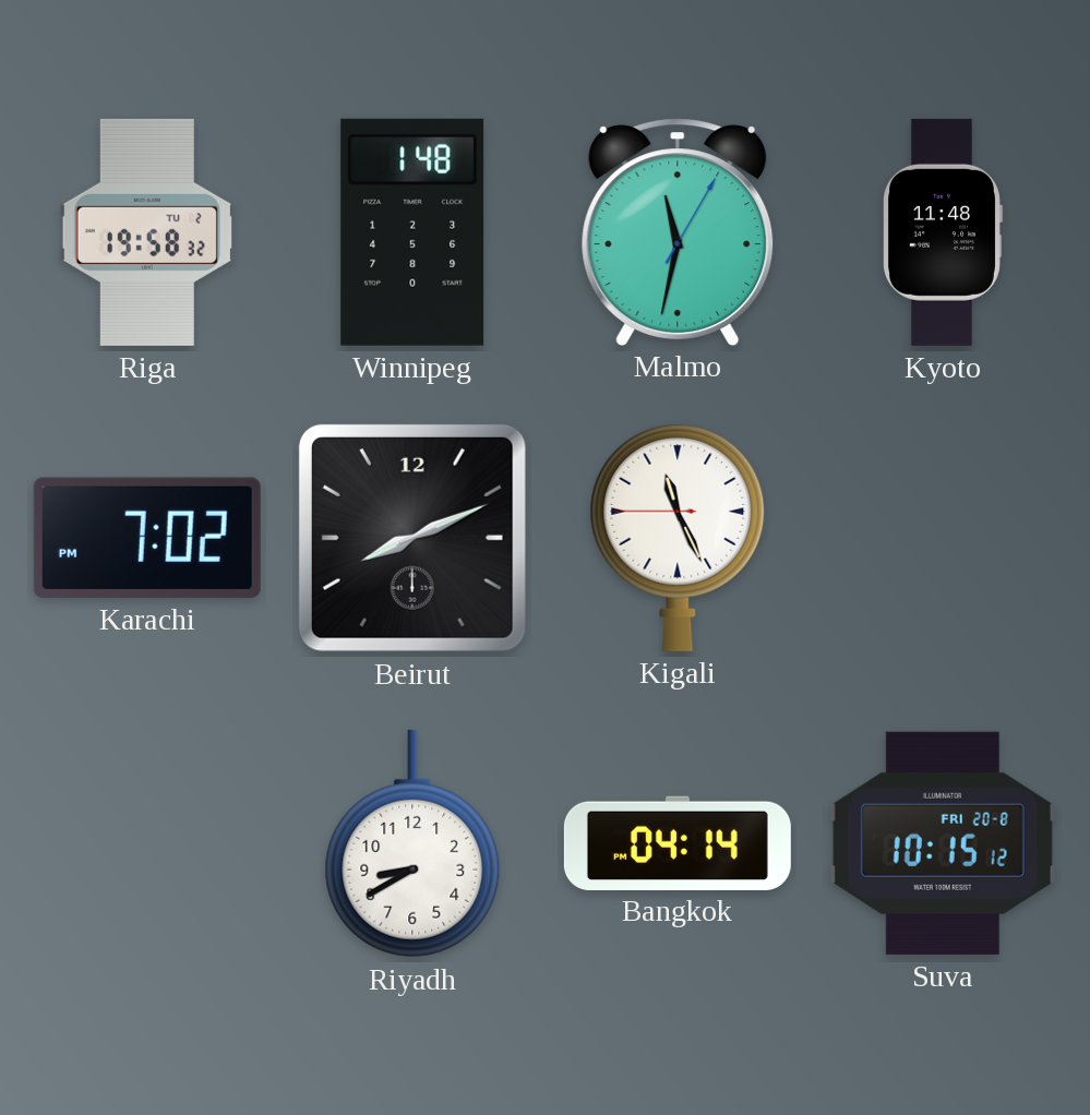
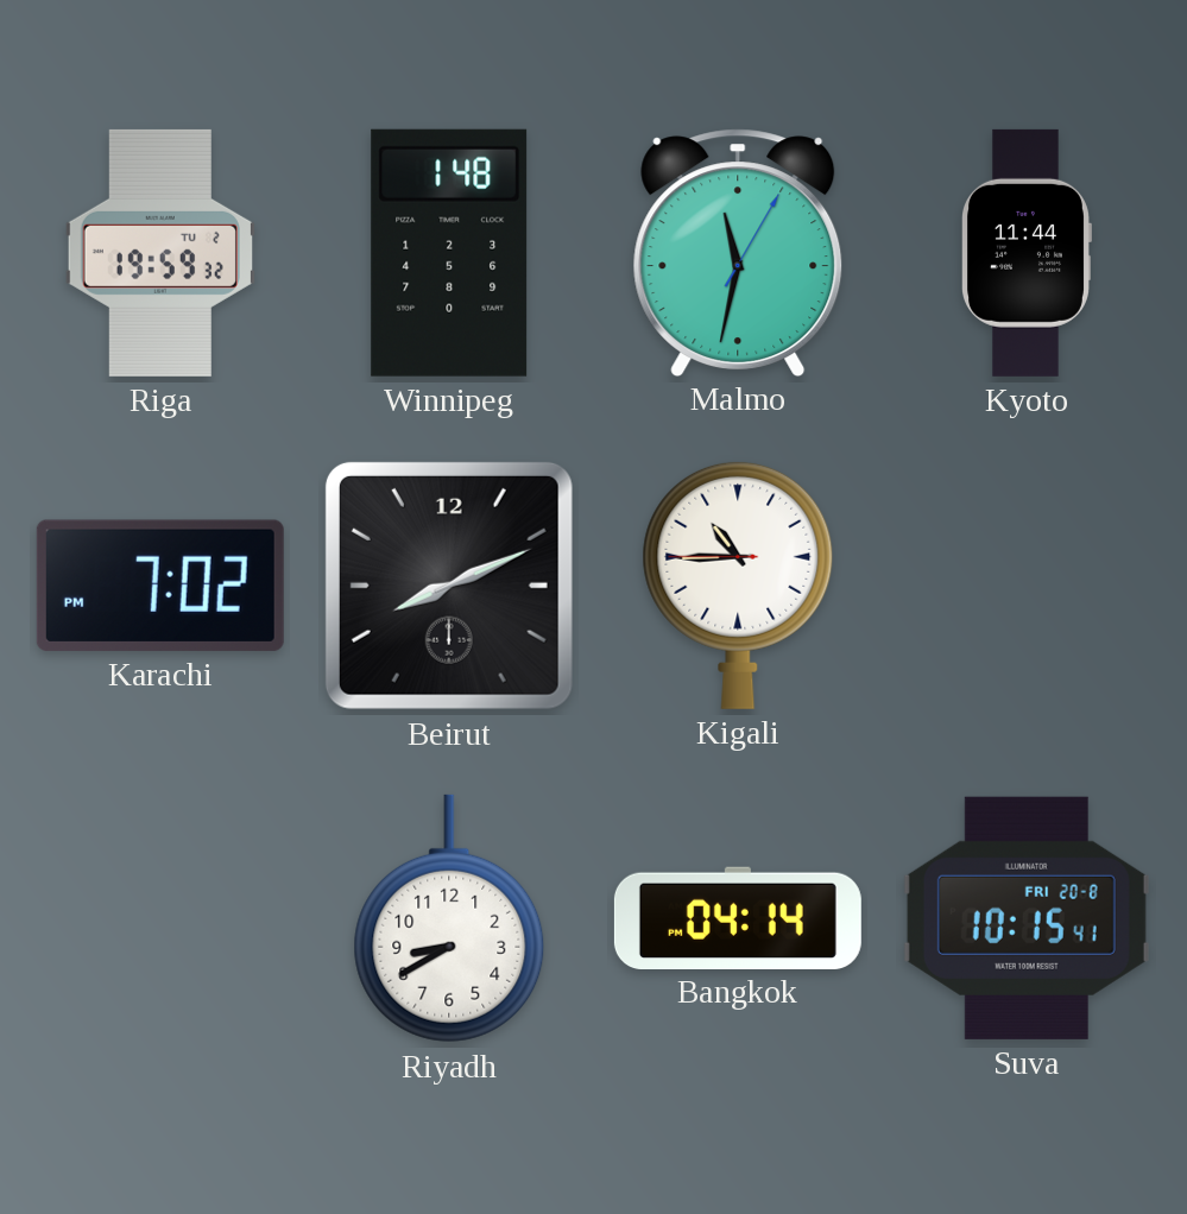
Riga: 19:58 -> 19:59
Kyoto: 11:48 -> 11:44
Kigali: 11:25 -> 10:44
Suva: 10:15:12 -> 10:15:41
